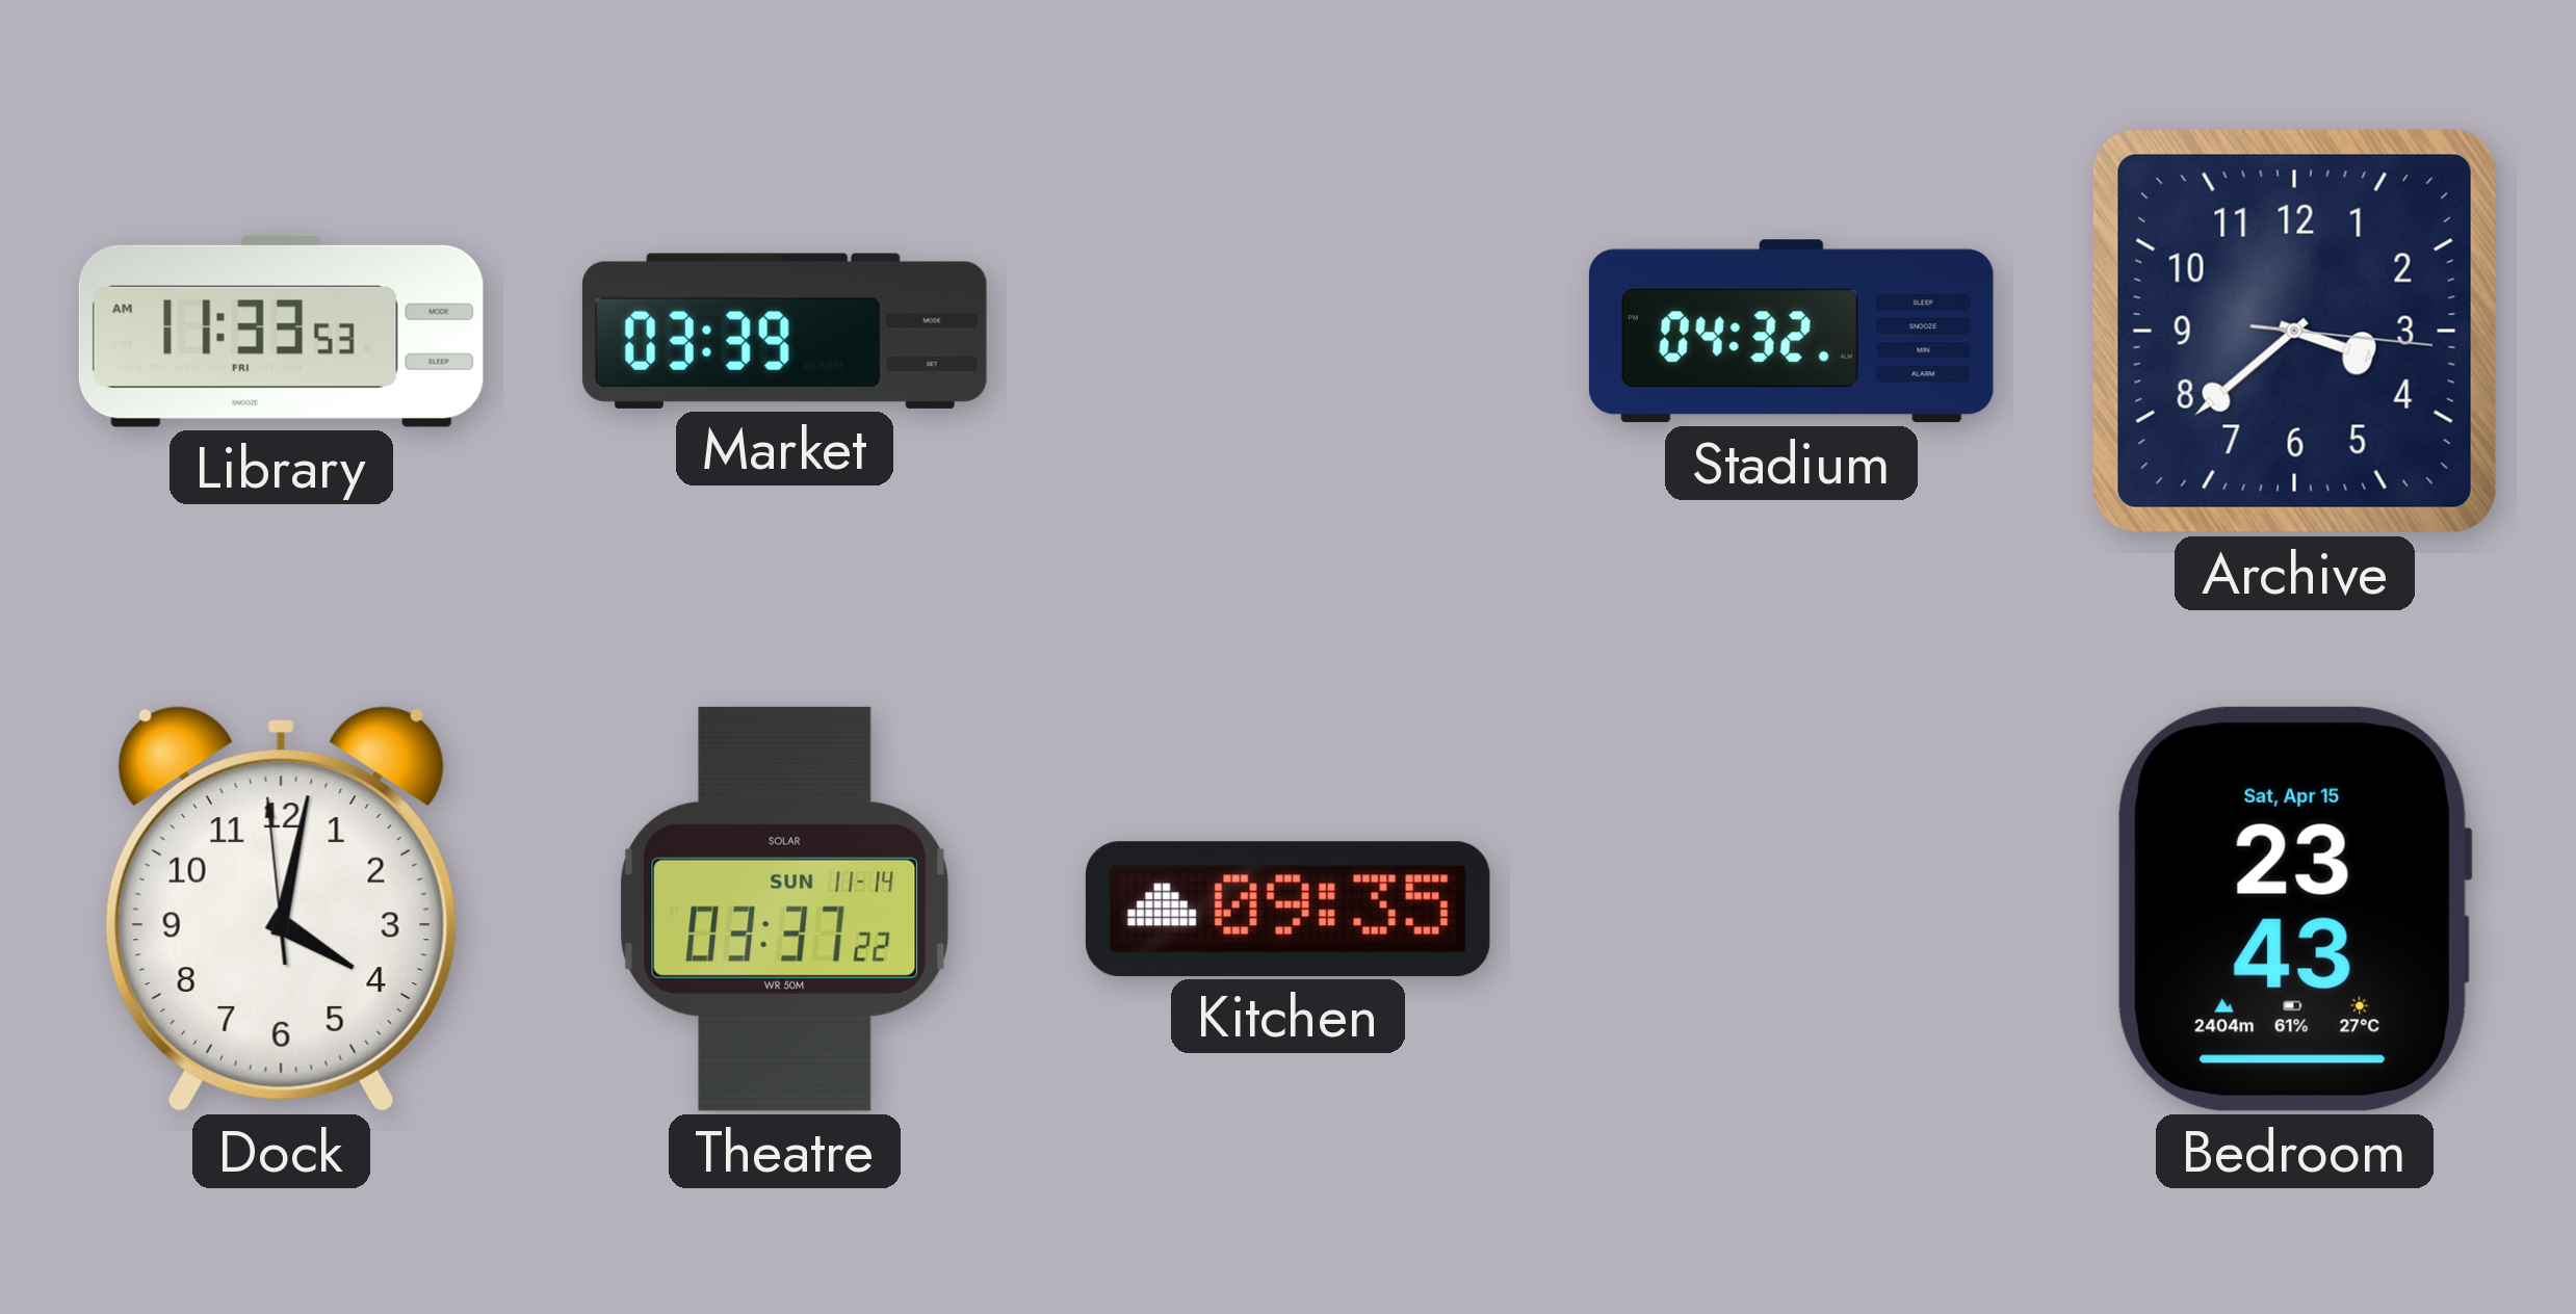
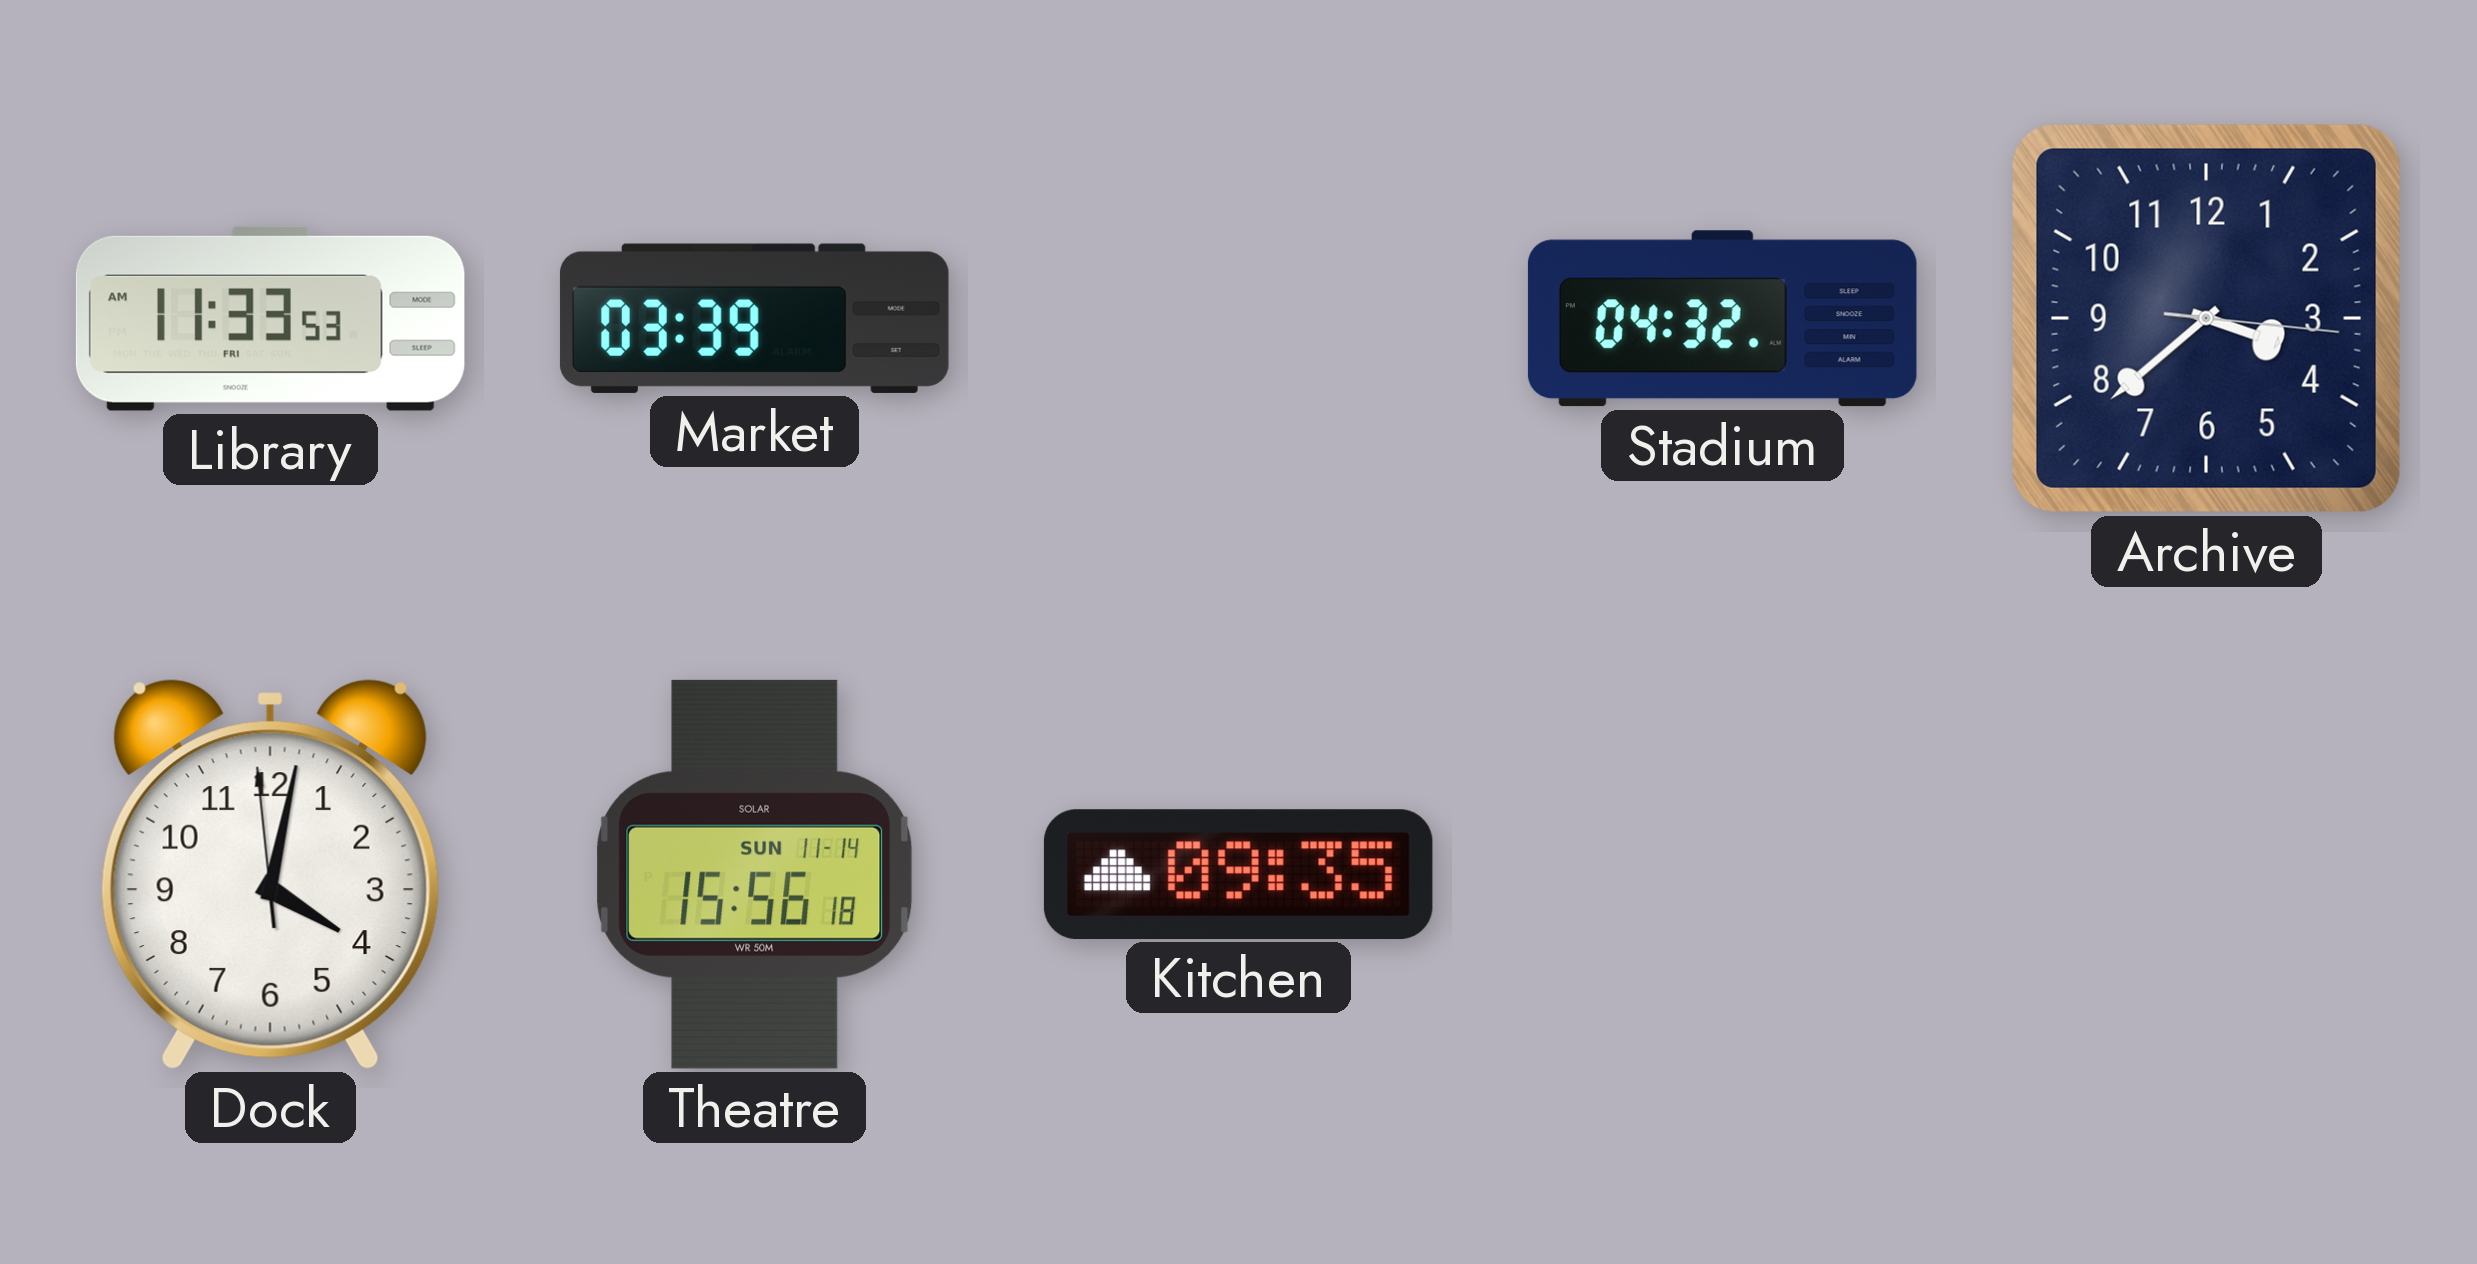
Theatre: 03:37 -> 15:56
Bedroom: 23:43 -> none
